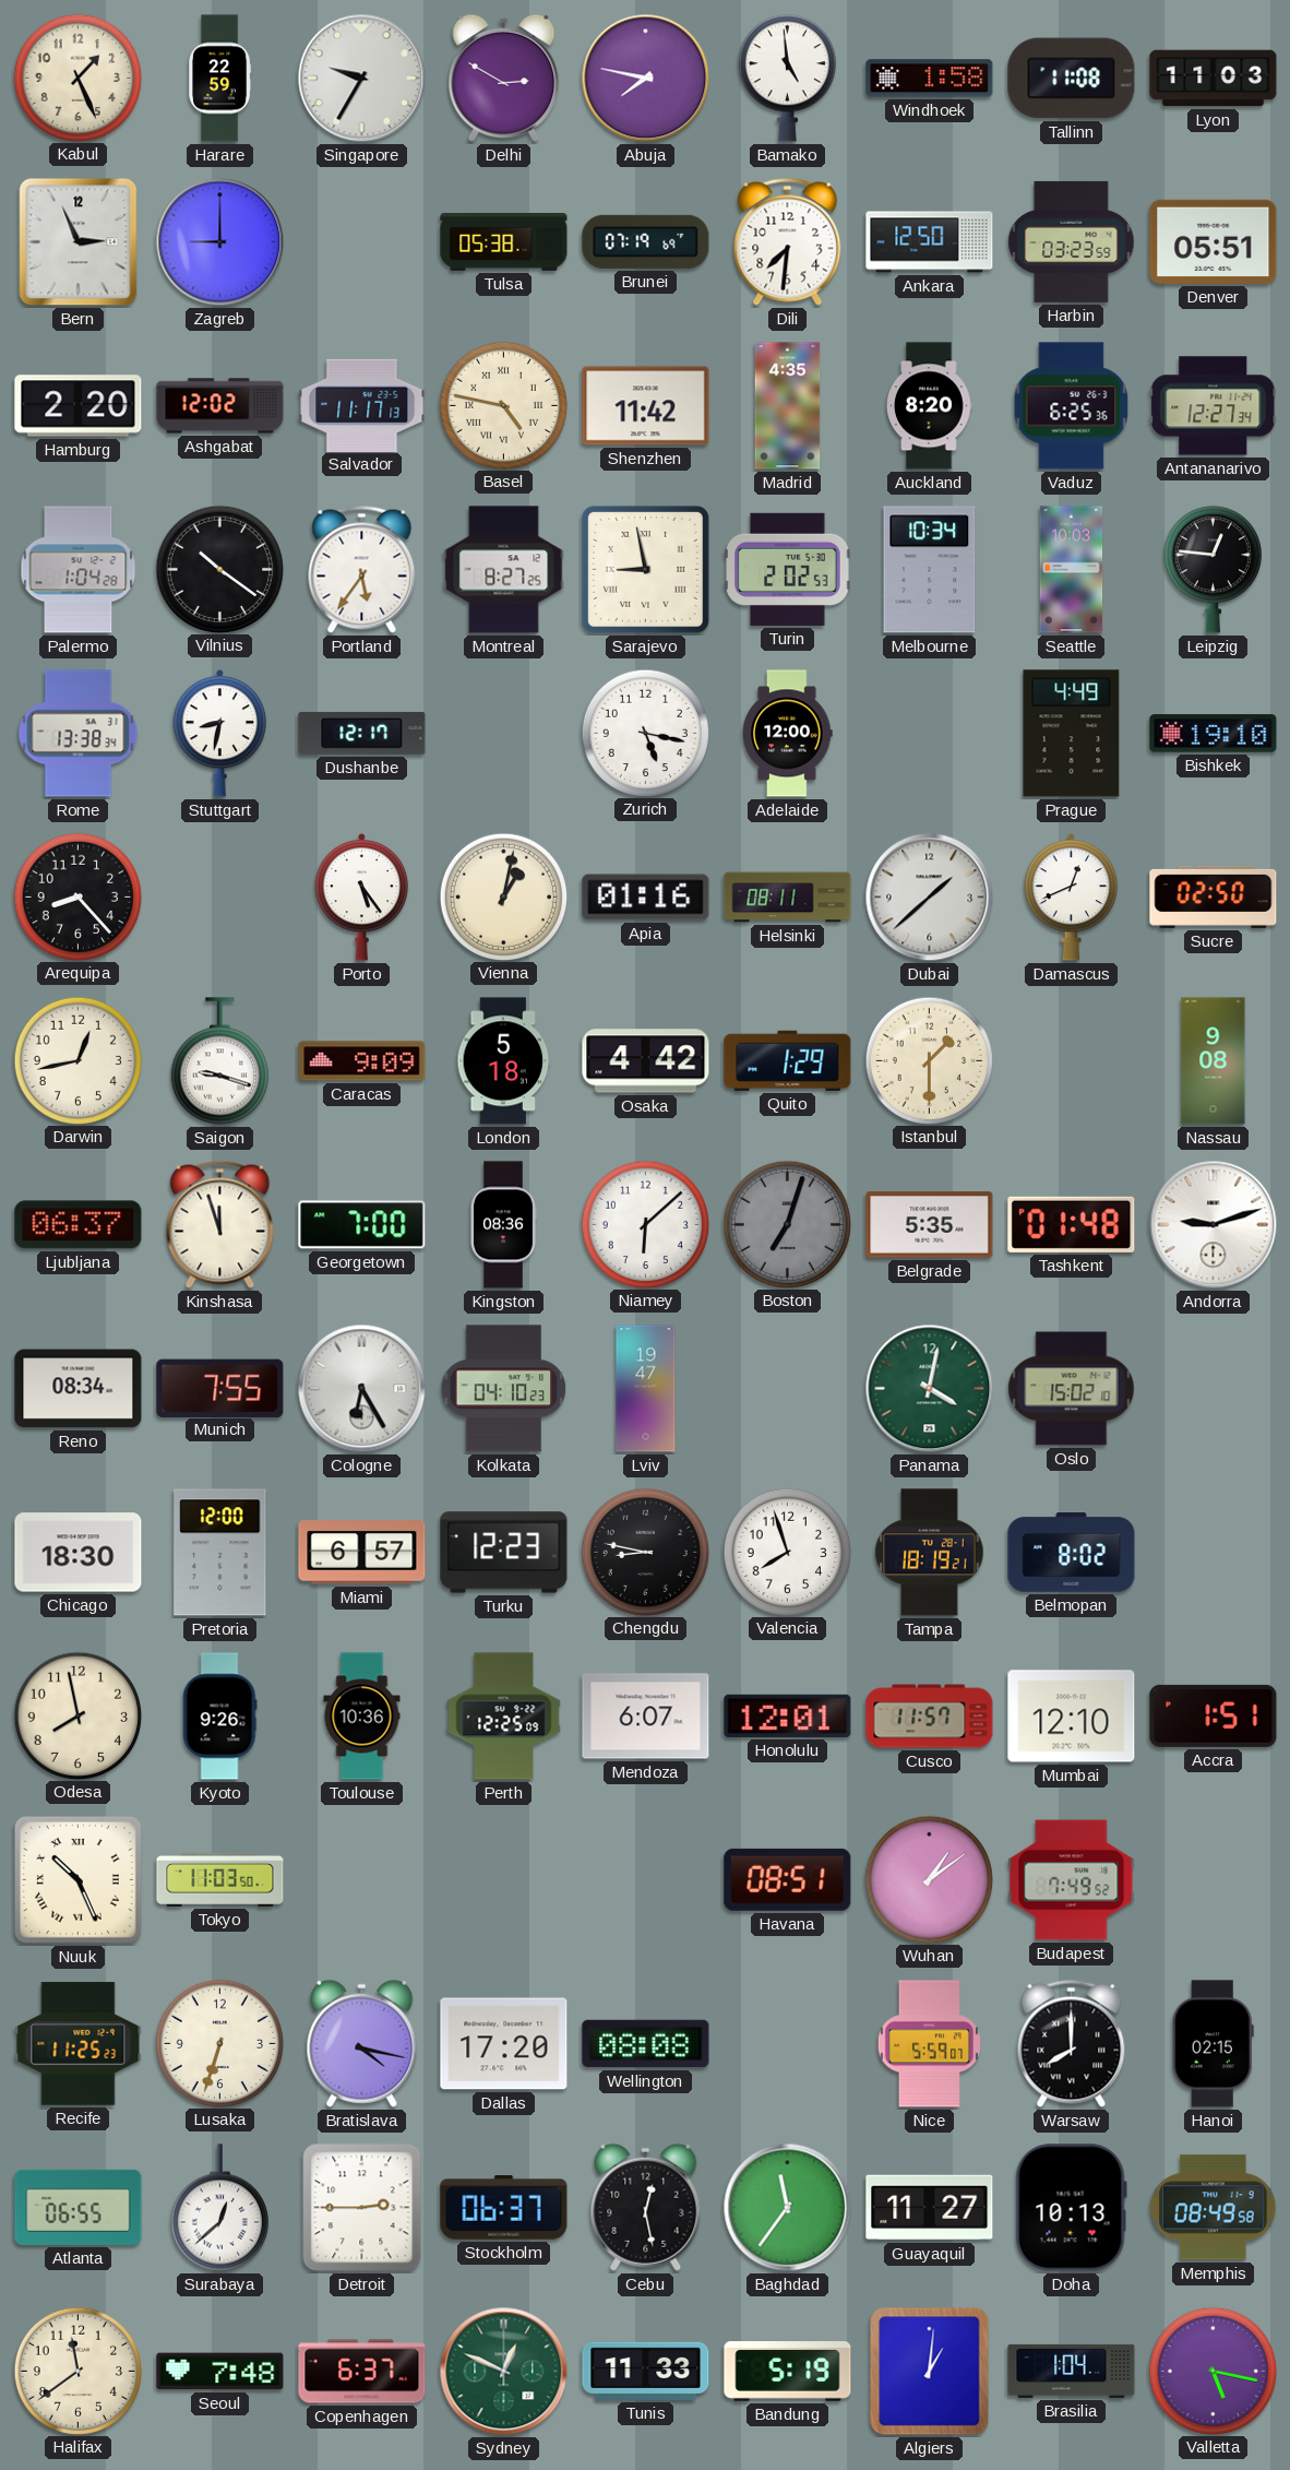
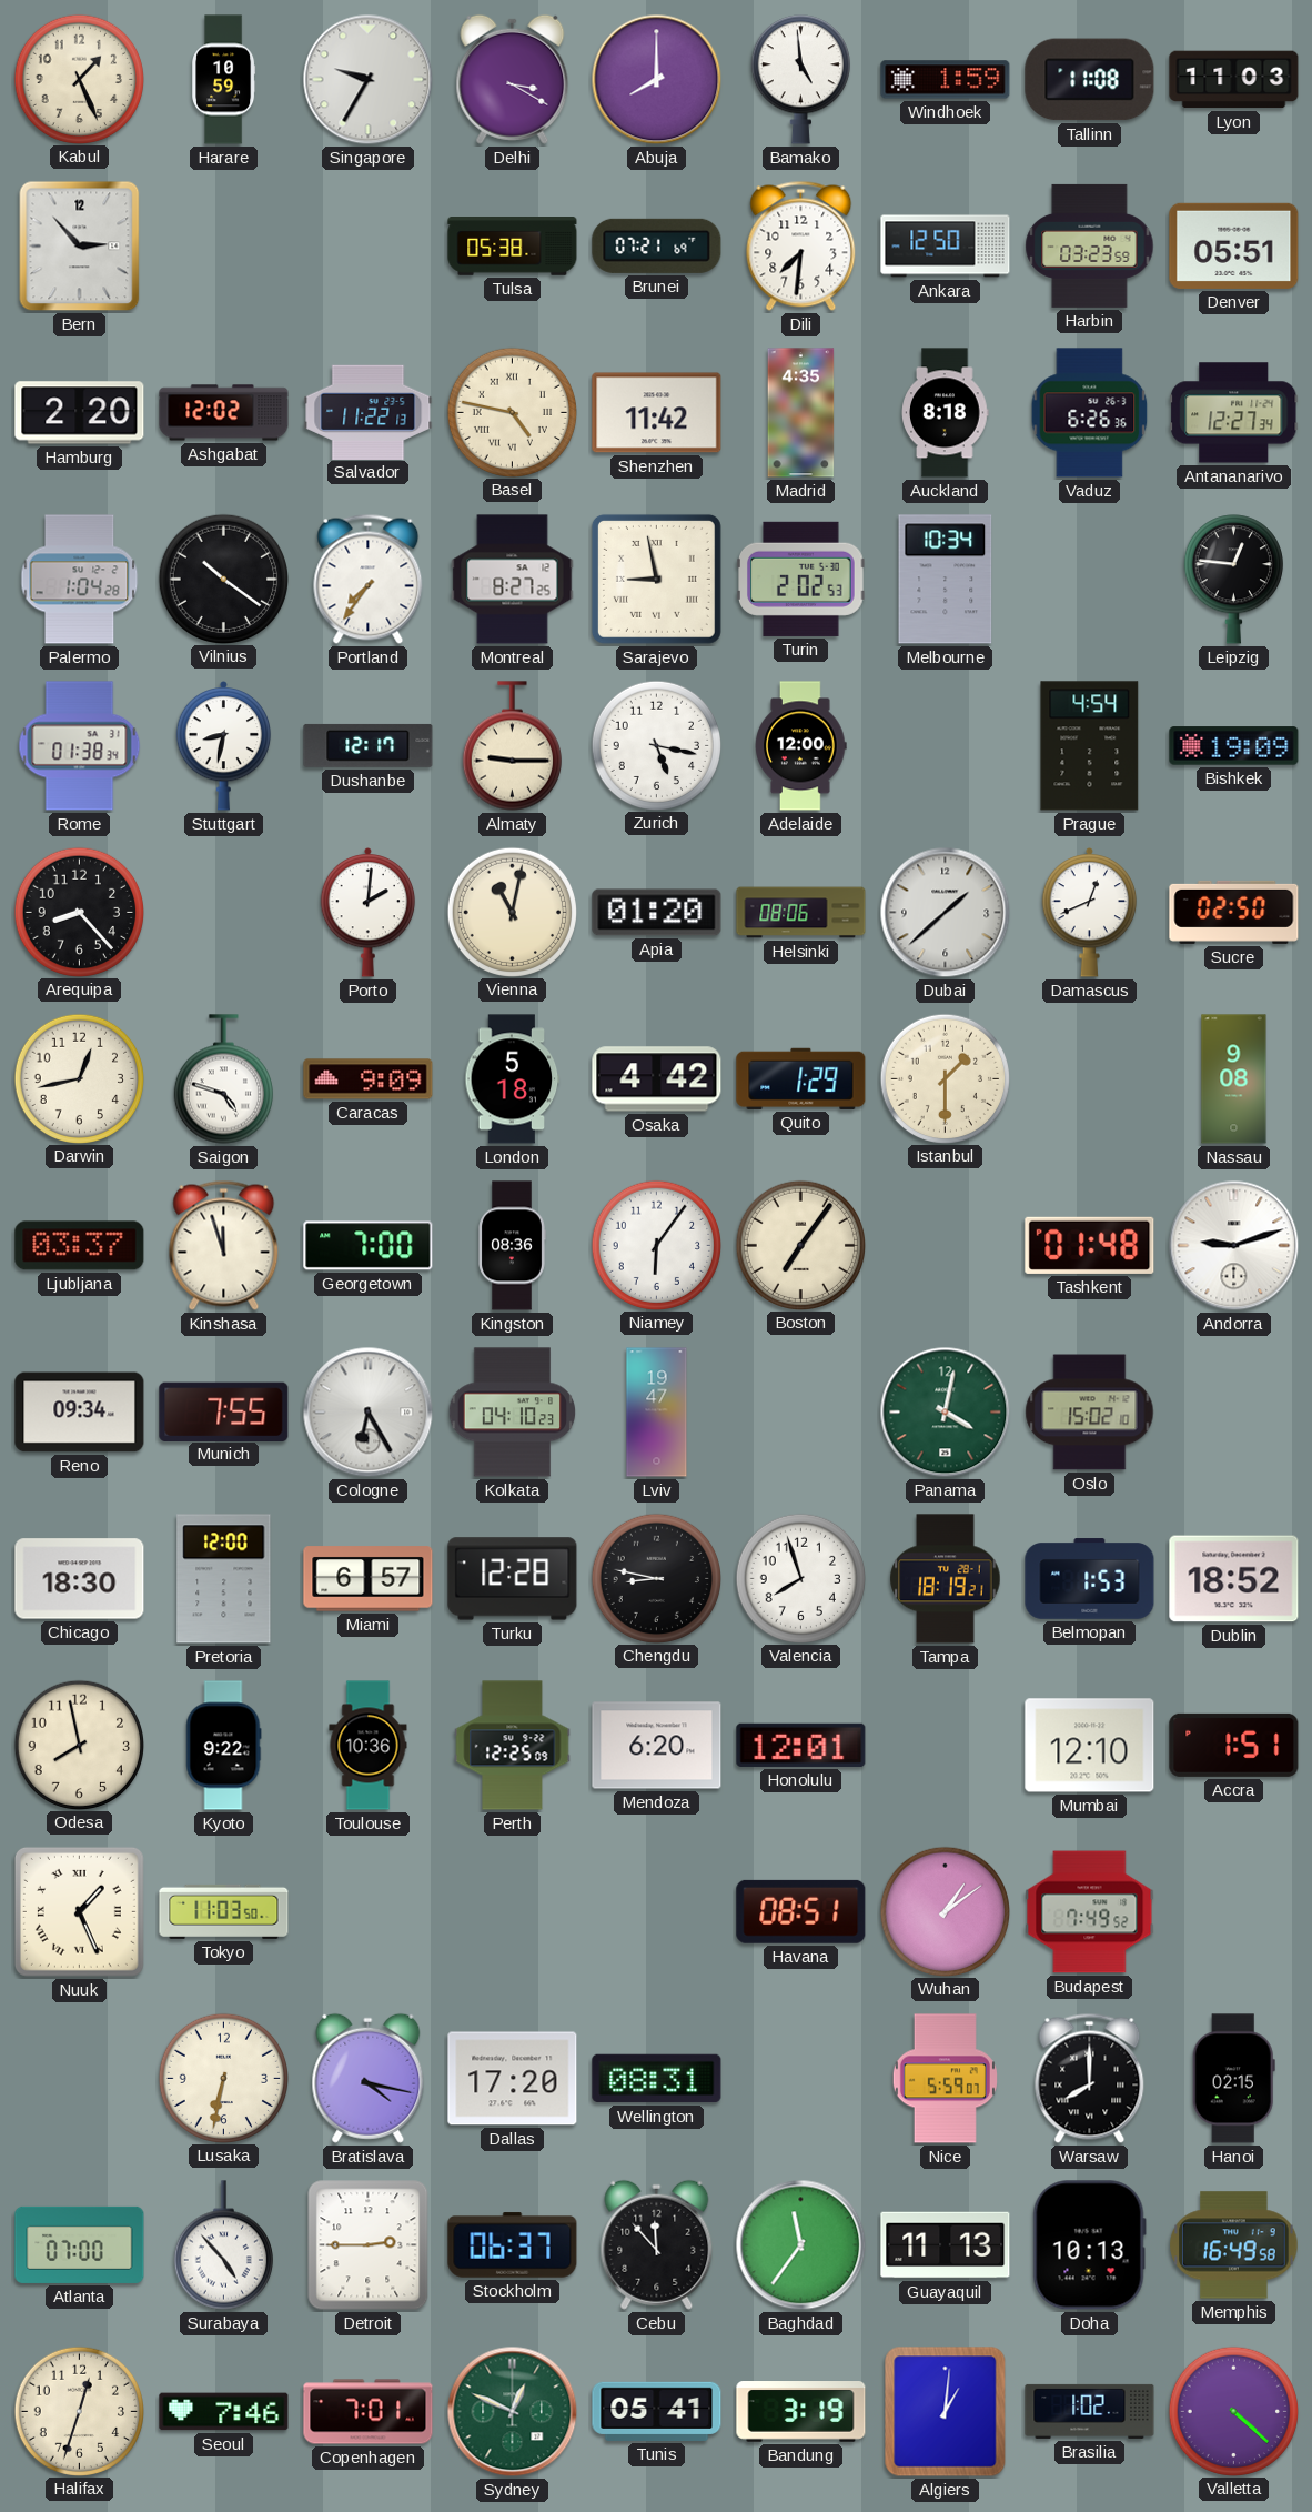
Harare: 22:59 -> 10:59
Delhi: 2:50 -> 3:20
Abuja: 7:47 -> 8:00
Windhoek: 1:58 -> 1:59
Bern: 2:56 -> 2:53
Zagreb: 9:00 -> none
Brunei: 07:19 -> 07:21
Salvador: 11:17 -> 11:22
Auckland: 8:20 -> 8:18
Vaduz: 6:25 -> 6:26
Portland: 5:36 -> 7:36
Seattle: 10:03 -> none
Rome: 13:38 -> 01:38
Almaty: none -> 9:15
Prague: 4:49 -> 4:54
Bishkek: 19:10 -> 19:09
Porto: 5:24 -> 2:01
Vienna: 1:02 -> 11:02
Apia: 01:16 -> 01:20
Helsinki: 08:11 -> 08:06
Saigon: 9:18 -> 4:48
Ljubljana: 06:37 -> 03:37
Niamey: 6:08 -> 6:06
Boston: 7:03 -> 7:06
Boston dial: grey -> cream
Belgrade: 5:35 -> none
Reno: 08:34 -> 09:34
Turku: 12:23 -> 12:28
Belmopan: 8:02 -> 1:53
Dublin: none -> 18:52
Kyoto: 9:26 -> 9:22
Mendoza: 6:07 -> 6:20
Cusco: 11:57 -> none
Nuuk: 10:26 -> 1:26
Recife: 11:25 -> none
Lusaka: 6:33 -> 6:32
Wellington: 08:08 -> 08:31
Atlanta: 06:55 -> 07:00
Surabaya: 12:38 -> 4:53
Cebu: 12:28 -> 11:53
Guayaquil: 11:27 -> 11:13
Memphis: 08:49 -> 16:49
Halifax: 11:39 -> 12:33
Seoul: 7:48 -> 7:46
Copenhagen: 6:37 -> 7:01
Tunis: 11:33 -> 05:41
Bandung: 5:19 -> 3:19
Brasilia: 1:04 -> 1:02
Valletta: 5:17 -> 4:22
